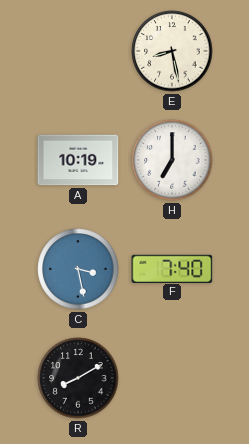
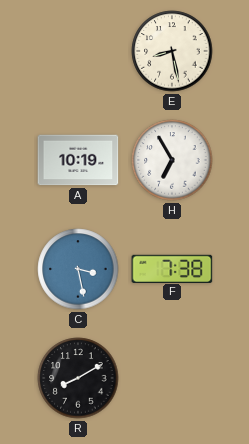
H: 7:00 -> 6:55
F: 7:40 -> 7:38
